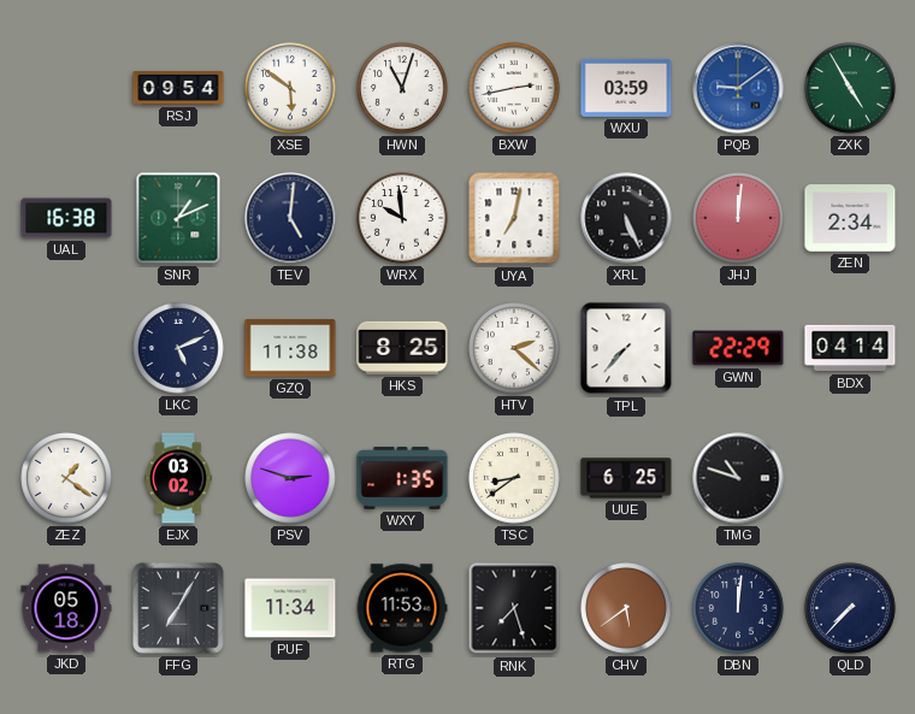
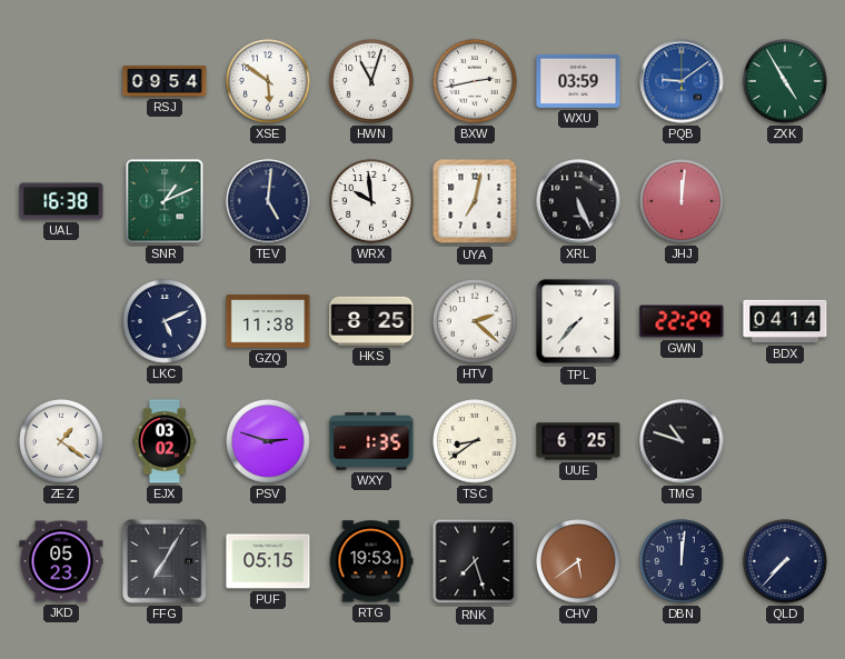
ZEN: 2:34 -> none
JKD: 05:18 -> 05:23
PUF: 11:34 -> 05:15
RTG: 11:53 -> 19:53
